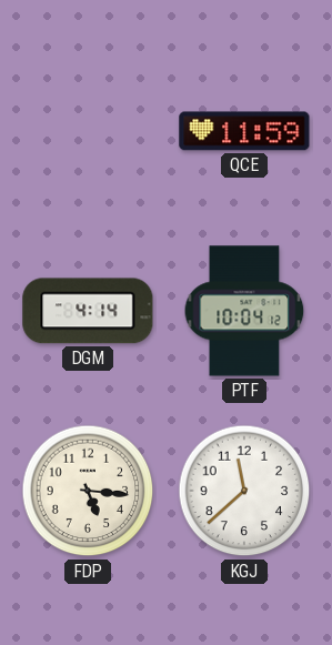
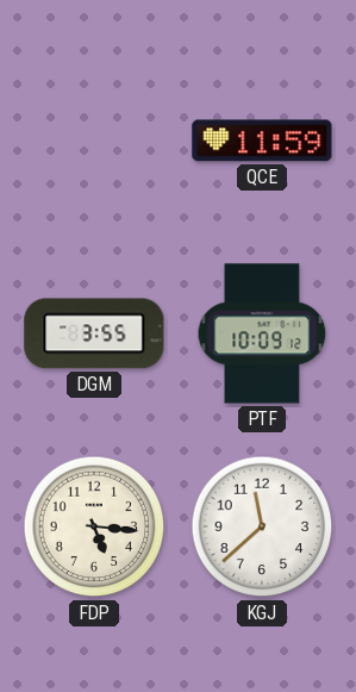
DGM: 4:14 -> 3:55
PTF: 10:04 -> 10:09
